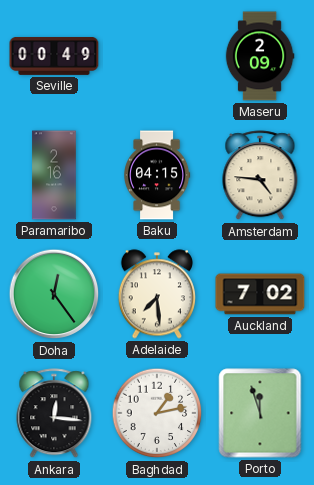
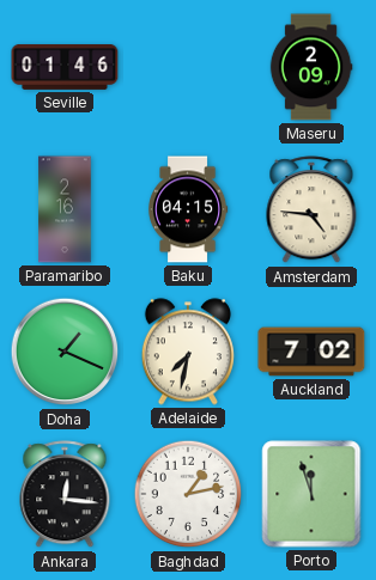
Seville: 00:49 -> 01:46
Doha: 12:24 -> 1:19
Adelaide: 7:29 -> 7:32
